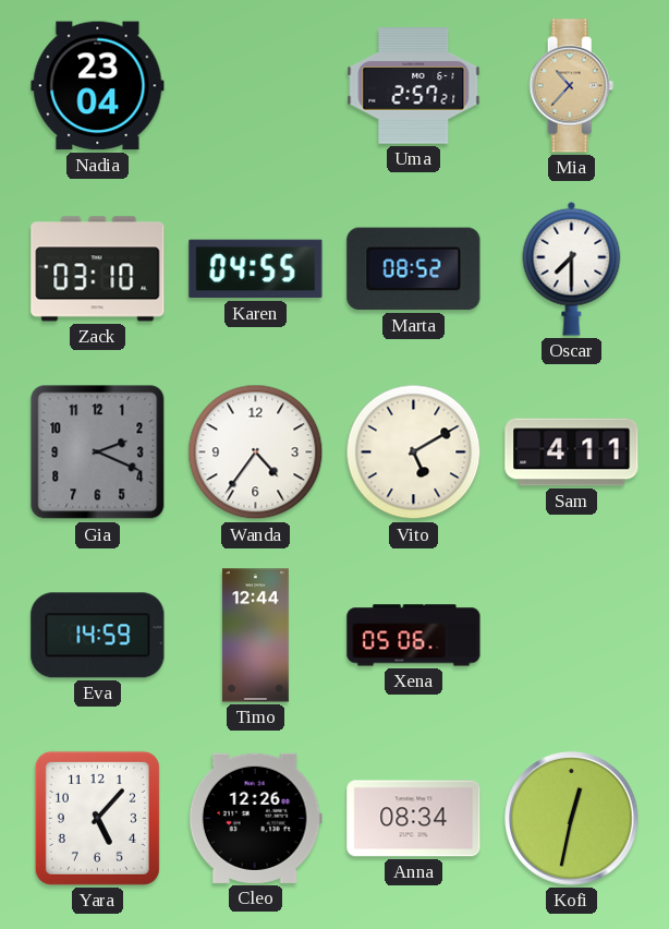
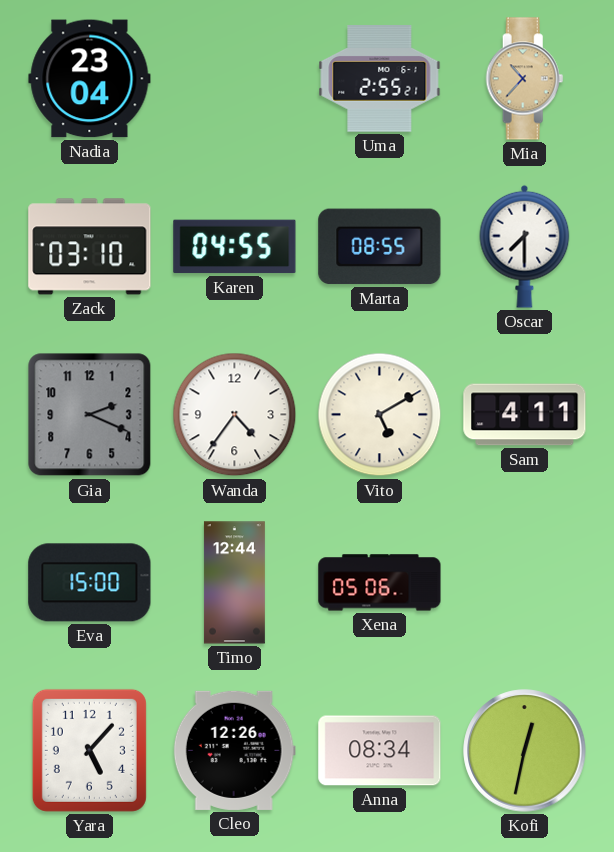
Uma: 2:57 -> 2:55
Marta: 08:52 -> 08:55
Eva: 14:59 -> 15:00
